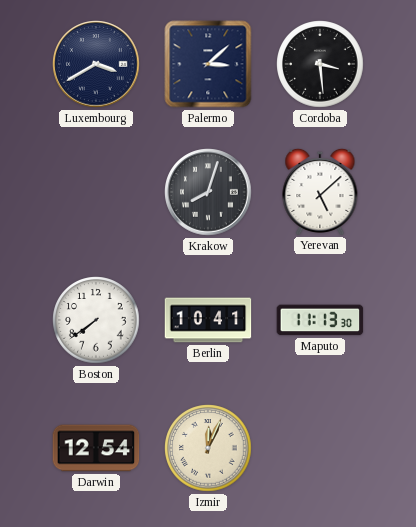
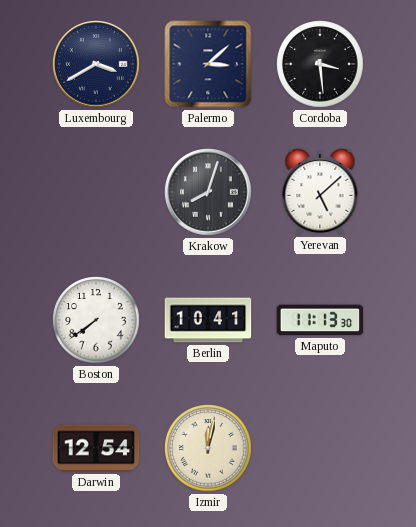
Izmir: 12:04 -> 12:02
